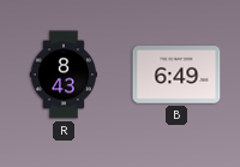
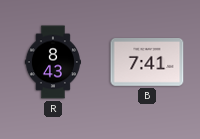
B: 6:49 -> 7:41
